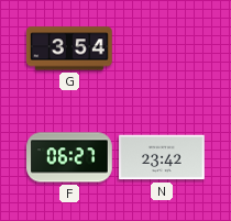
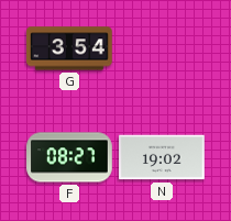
F: 06:27 -> 08:27
N: 23:42 -> 19:02
